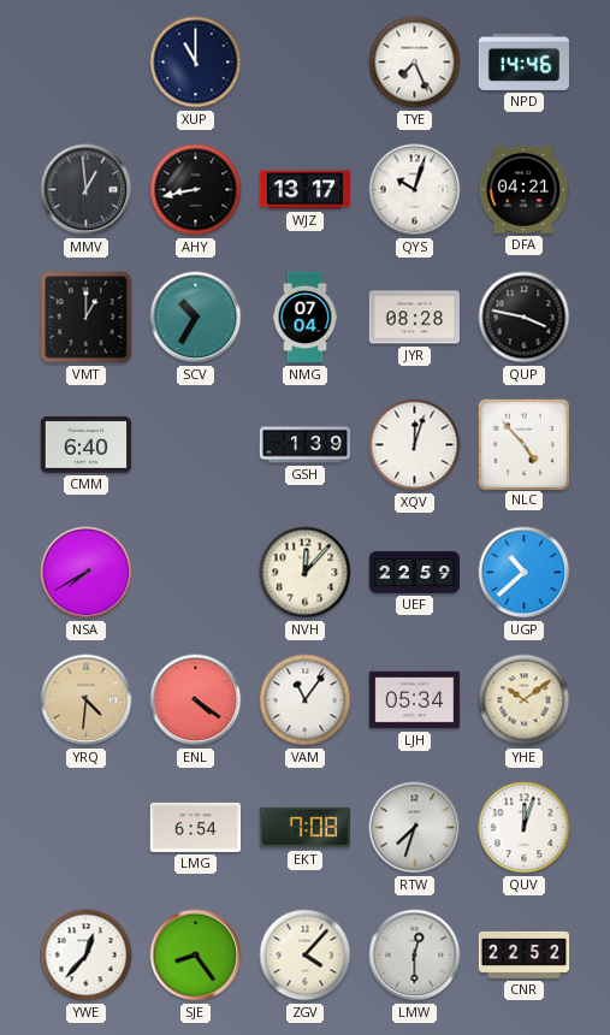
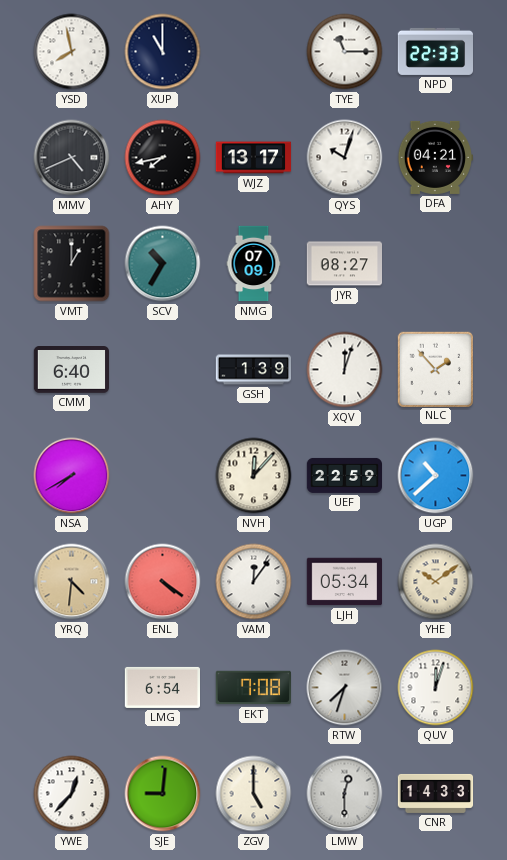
YSD: none -> 7:58
TYE: 7:26 -> 11:15
NPD: 14:46 -> 22:33
MMV: 12:59 -> 4:41
AHY: 8:43 -> 7:43
NMG: 07:04 -> 07:09
JYR: 08:28 -> 08:27
QUP: 3:47 -> none
NLC: 4:53 -> 1:53
VAM: 11:06 -> 12:06
SJE: 8:24 -> 9:01
ZGV: 4:07 -> 5:00
CNR: 22:52 -> 14:33
